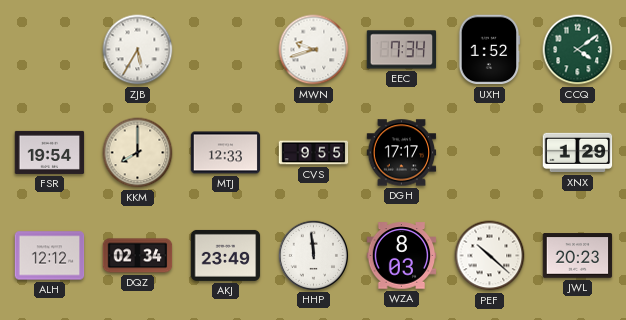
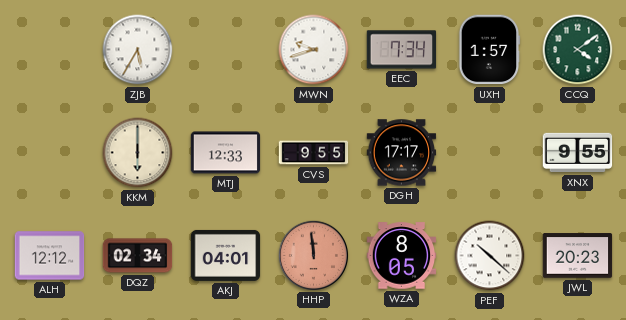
UXH: 1:52 -> 1:57
FSR: 19:54 -> none
KKM: 8:00 -> 6:00
XNX: 1:29 -> 9:55
AKJ: 23:49 -> 04:01
HHP dial: white -> salmon
WZA: 8:03 -> 8:05
